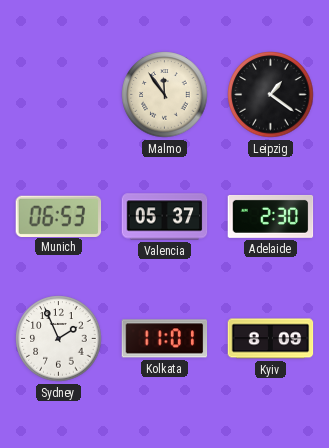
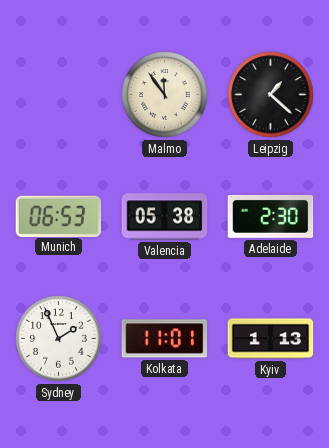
Leipzig: 1:21 -> 1:22
Valencia: 05:37 -> 05:38
Kyiv: 8:09 -> 1:13
